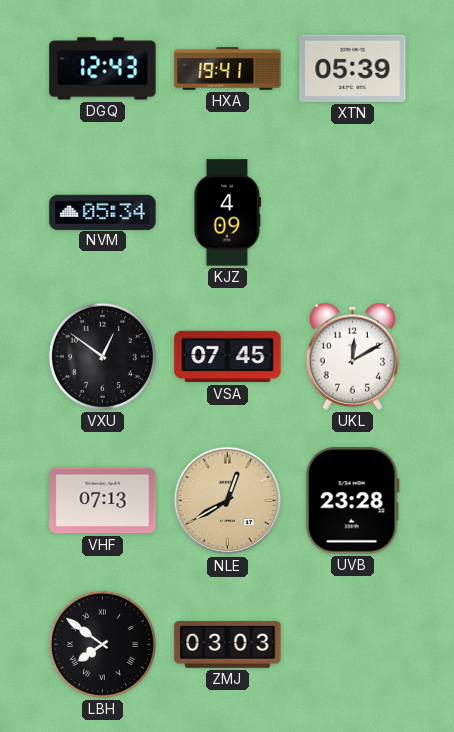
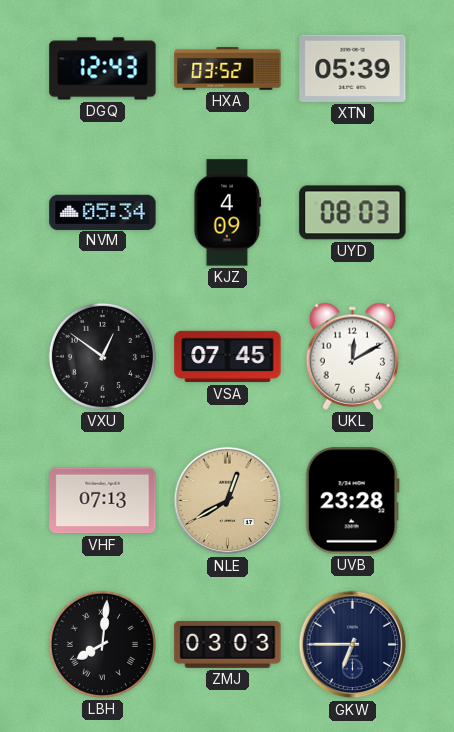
HXA: 19:41 -> 03:52
UYD: none -> 08:03
LBH: 7:51 -> 8:01
GKW: none -> 6:45
